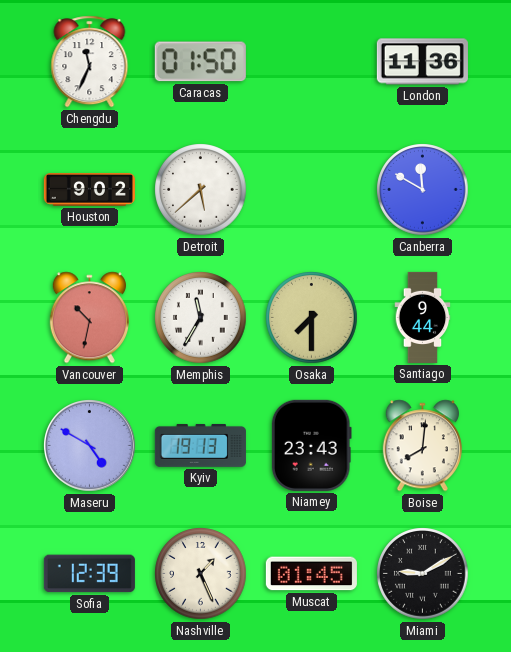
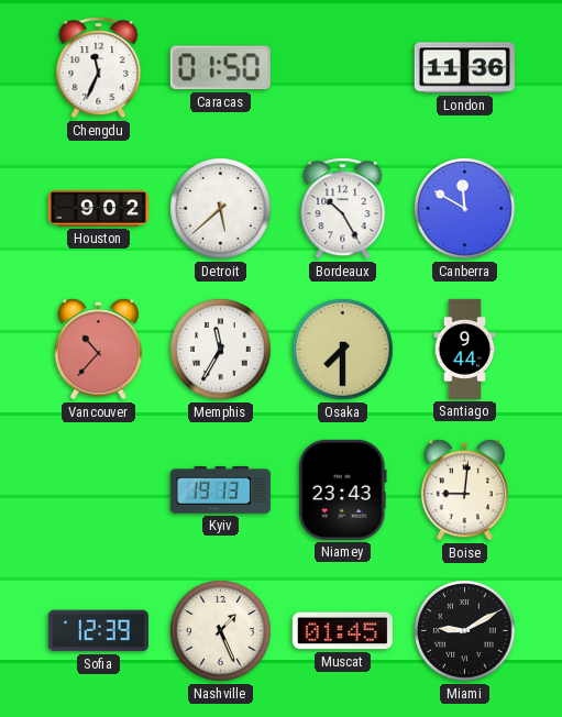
Bordeaux: none -> 10:25
Vancouver: 10:32 -> 10:37
Maseru: 4:50 -> none
Boise: 8:01 -> 9:01
